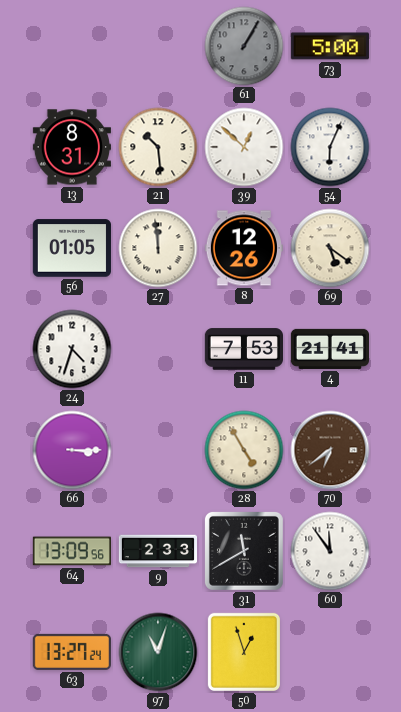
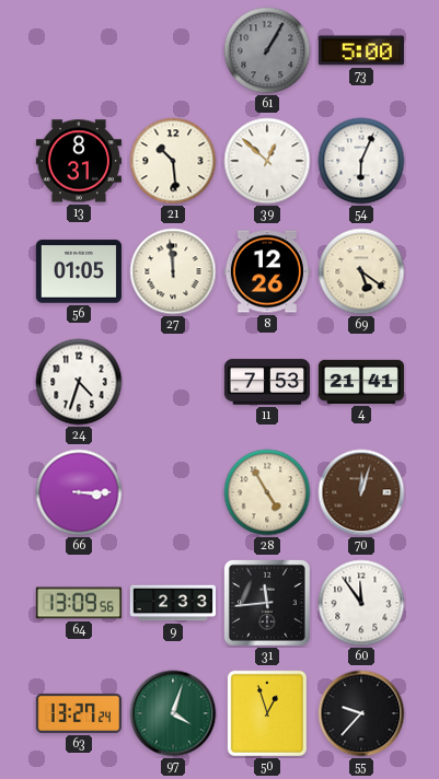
70: 6:39 -> 12:03
31: 11:40 -> 11:44
97: 11:03 -> 4:03
55: none -> 9:37
